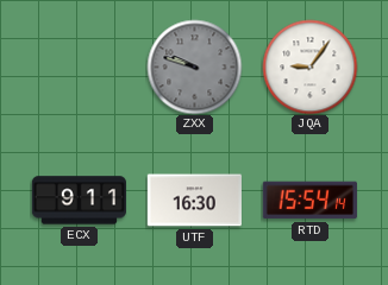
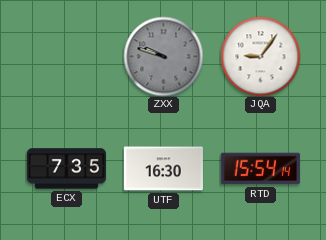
ECX: 9:11 -> 7:35
